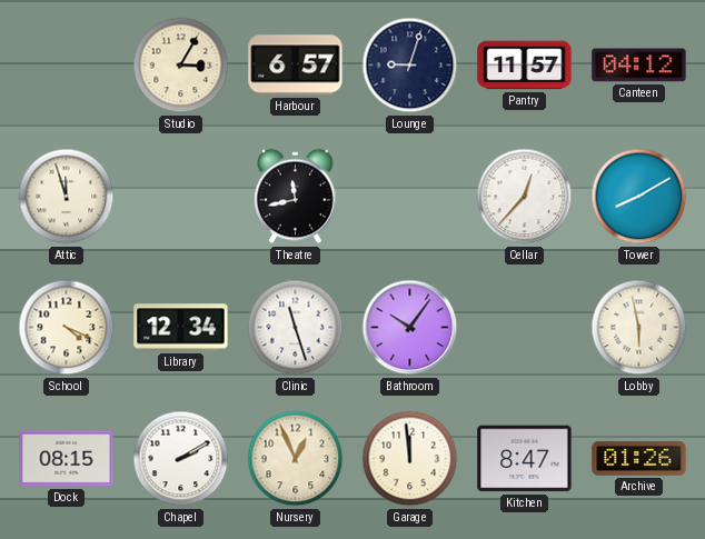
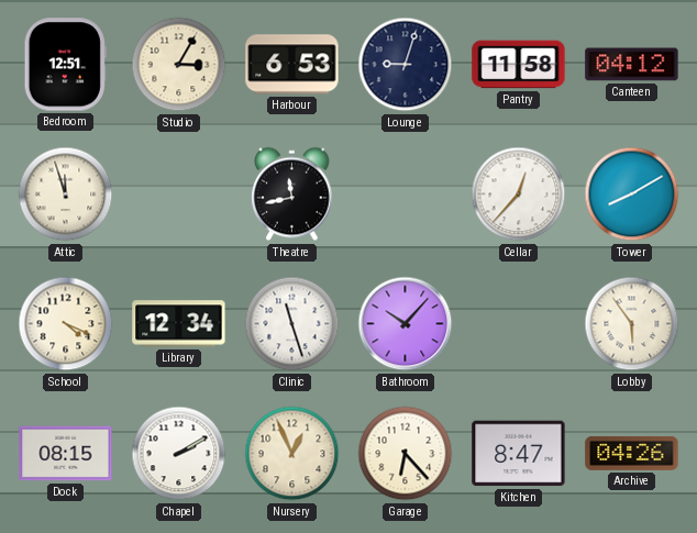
Bedroom: none -> 12:51
Harbour: 6:57 -> 6:53
Pantry: 11:57 -> 11:58
Bathroom: 10:06 -> 10:07
Lobby: 5:58 -> 5:54
Garage: 11:59 -> 6:23
Archive: 01:26 -> 04:26
